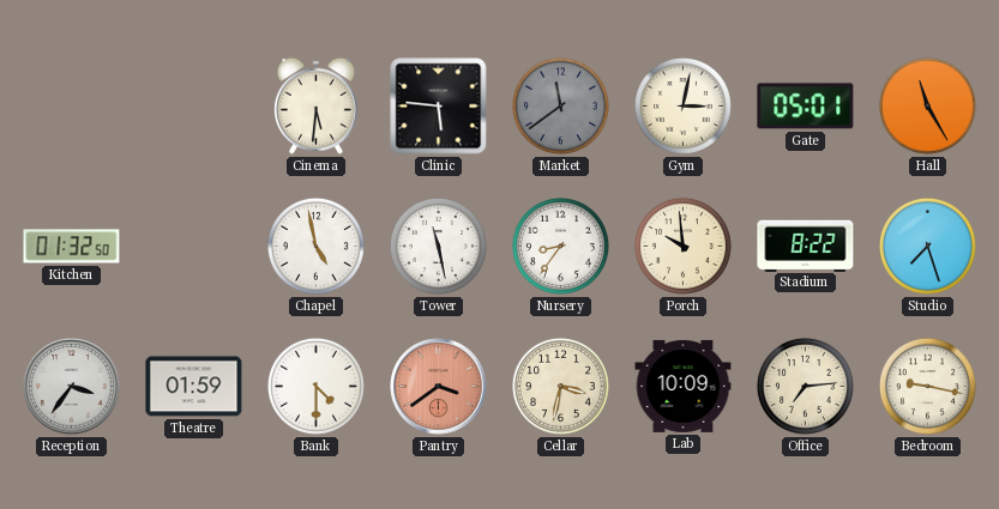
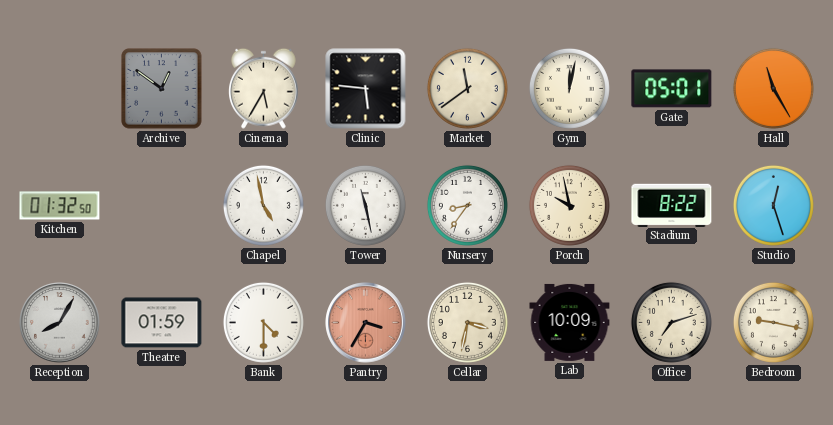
Archive: none -> 12:51
Cinema: 5:31 -> 5:35
Market dial: grey -> cream
Gym: 3:02 -> 12:02
Porch: 9:59 -> 9:58
Studio: 7:27 -> 12:27
Reception: 3:36 -> 8:05
Pantry: 3:39 -> 3:35
Office: 7:14 -> 7:12
